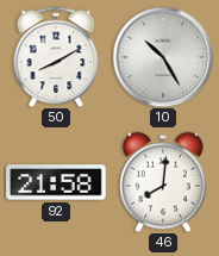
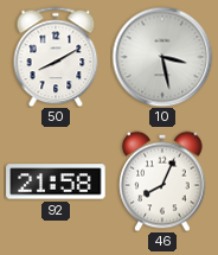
10: 10:25 -> 3:28
46: 8:01 -> 8:04
